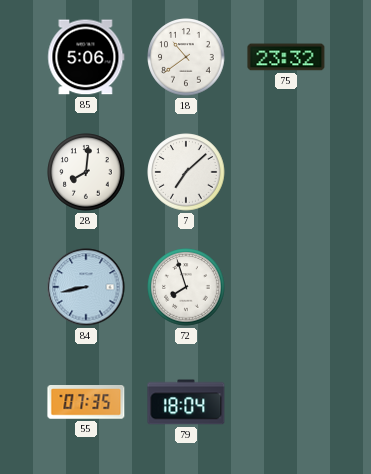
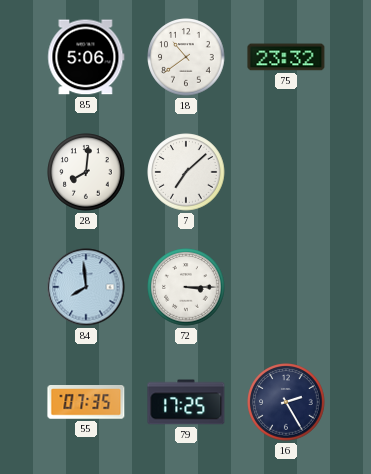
84: 8:43 -> 7:59
72: 7:57 -> 3:15
79: 18:04 -> 17:25
16: none -> 2:25
